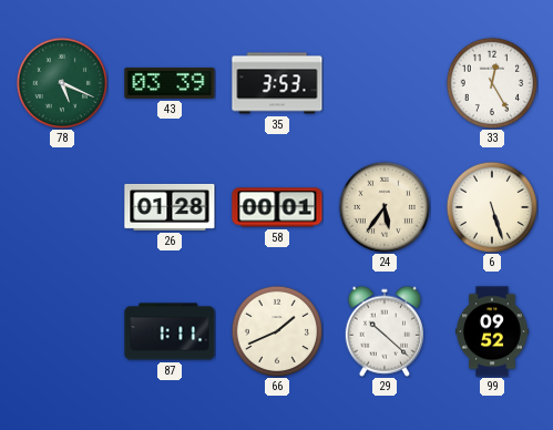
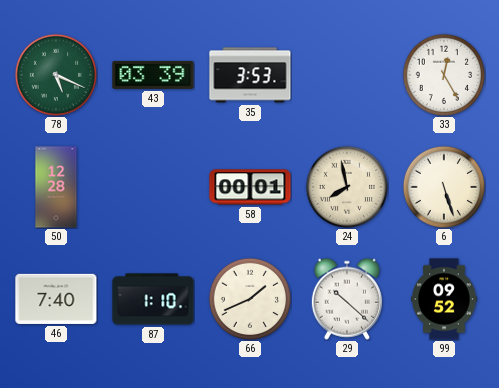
50: none -> 12:28
26: 01:28 -> none
24: 5:36 -> 7:58
46: none -> 7:40
87: 1:11 -> 1:10
